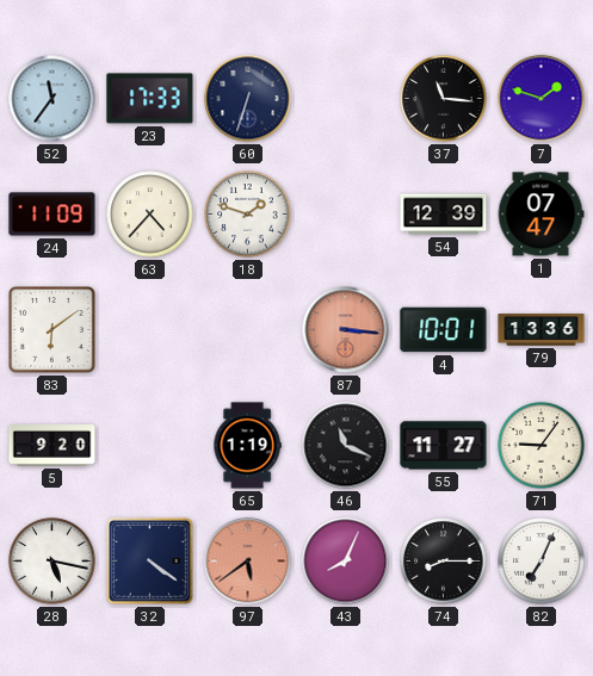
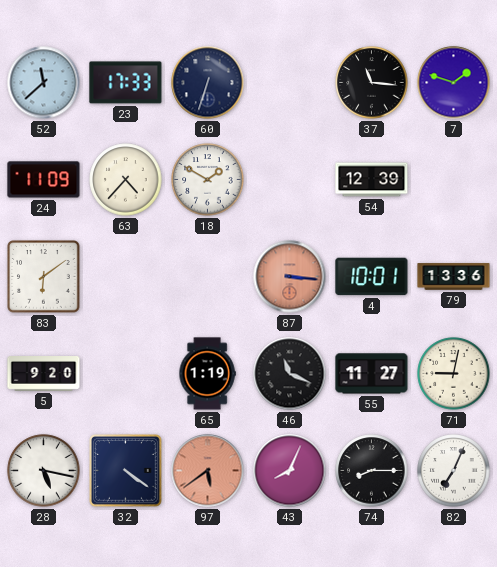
52: 11:36 -> 11:38
18: 1:48 -> 1:50
1: 07:47 -> none
71: 9:06 -> 9:02
